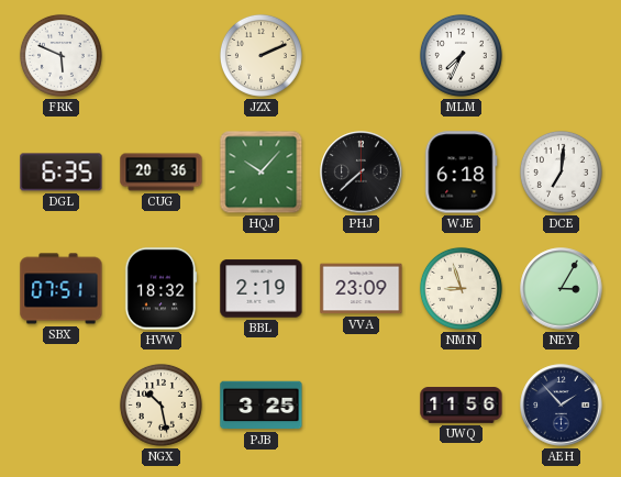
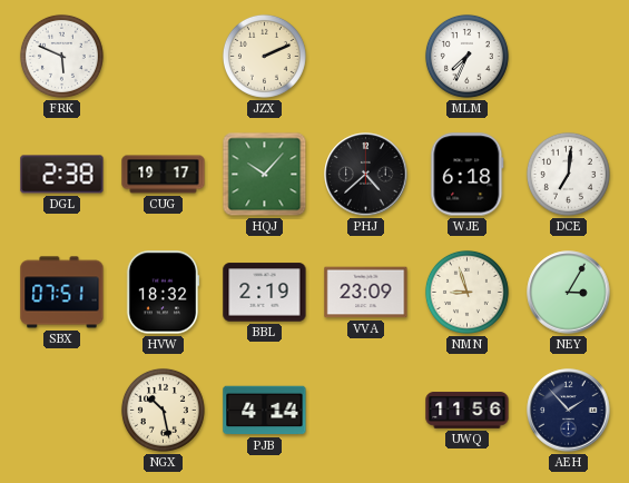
DGL: 6:35 -> 2:38
CUG: 20:36 -> 19:17
PHJ: 7:38 -> 4:38
PJB: 3:25 -> 4:14
